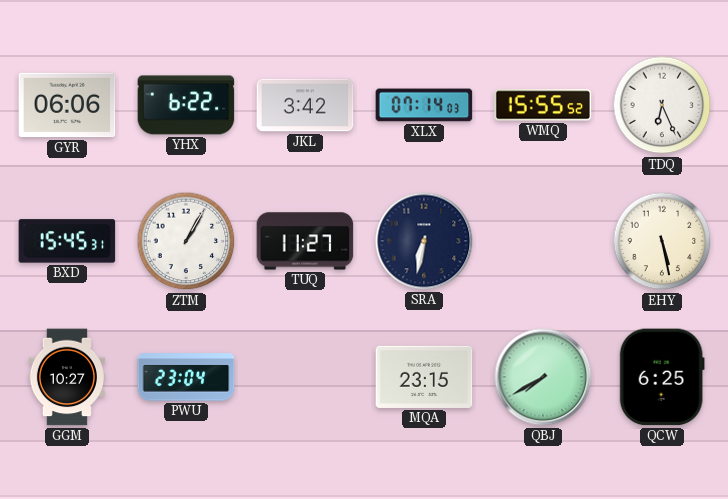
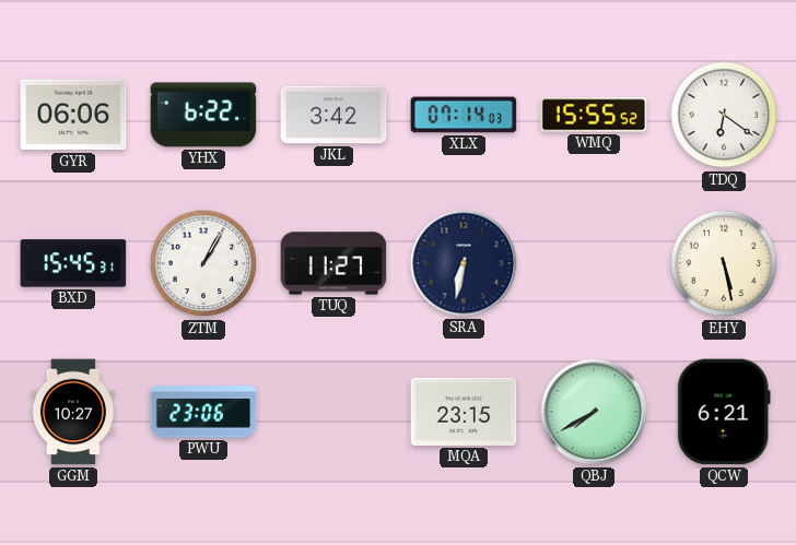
TDQ: 6:26 -> 6:21
PWU: 23:04 -> 23:06
QCW: 6:25 -> 6:21
